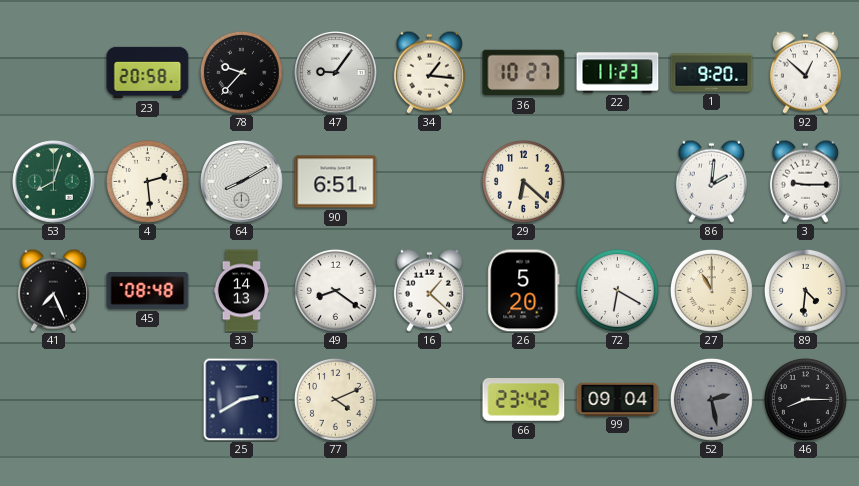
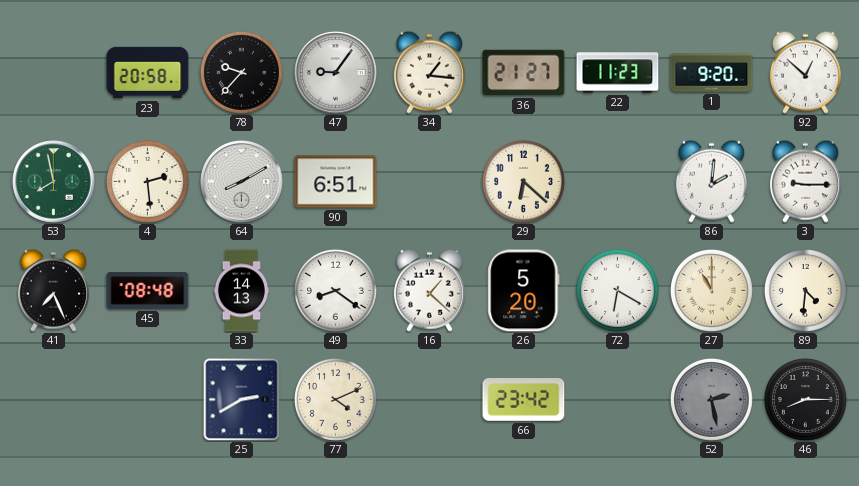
36: 10:27 -> 21:27
53: 8:03 -> 7:58
99: 09:04 -> none
